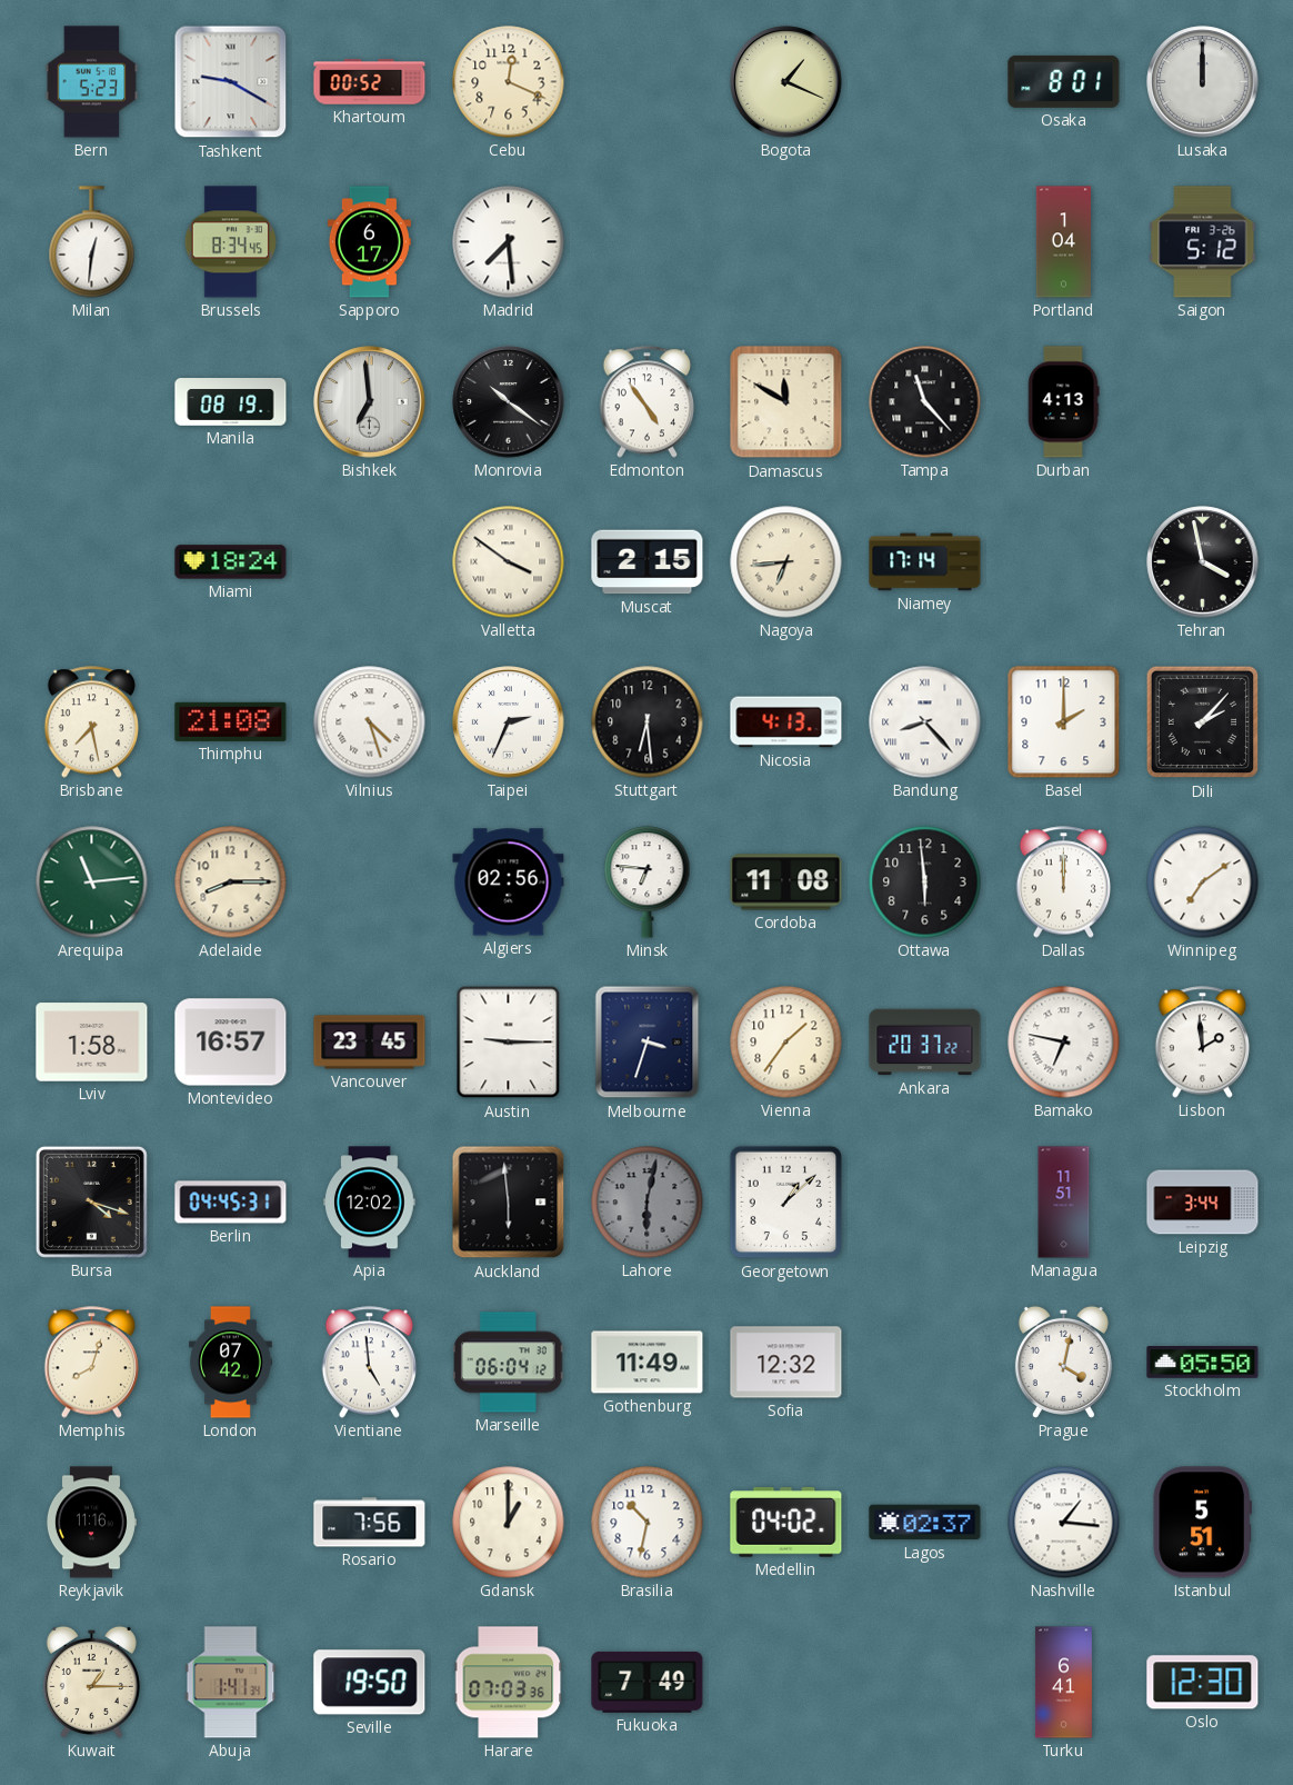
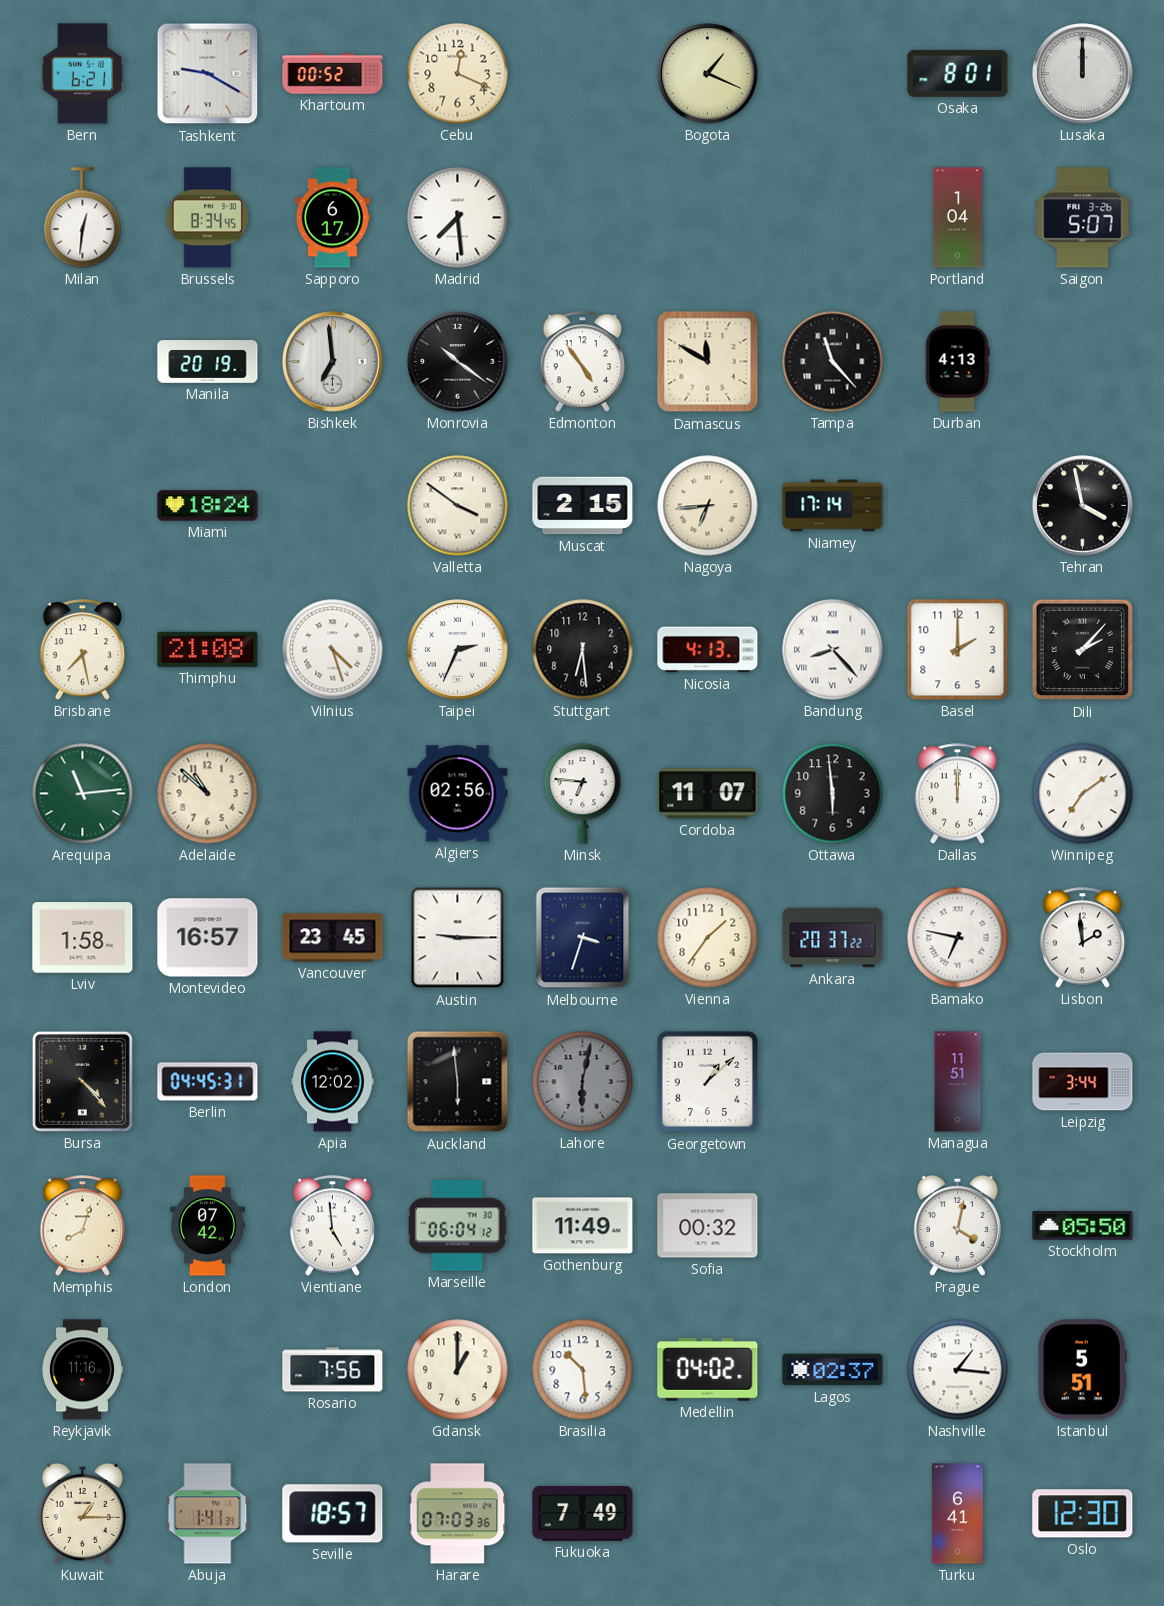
Bern: 5:23 -> 6:21
Saigon: 5:12 -> 5:07
Manila: 08:19 -> 20:19
Adelaide: 8:15 -> 10:52
Cordoba: 11:08 -> 11:07
Bursa: 4:18 -> 4:23
Sofia: 12:32 -> 00:32
Brasilia: 10:32 -> 10:29
Seville: 19:50 -> 18:57
